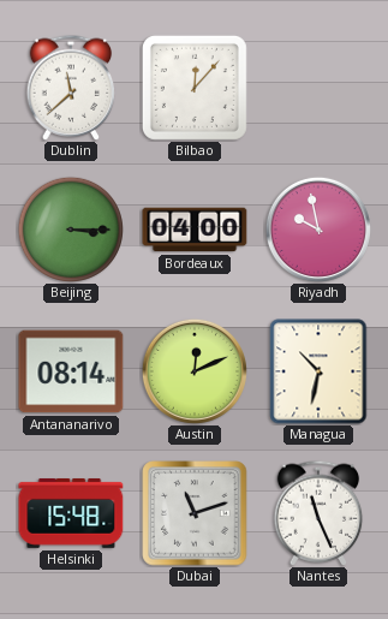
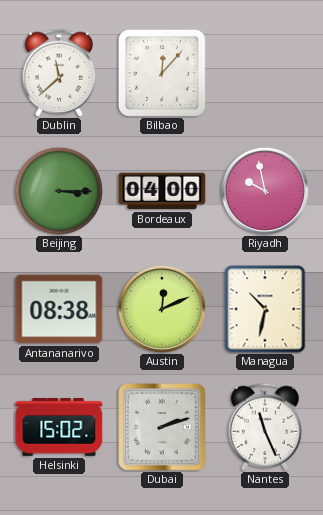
Antananarivo: 08:14 -> 08:38
Helsinki: 15:48 -> 15:02
Dubai: 11:12 -> 2:12
